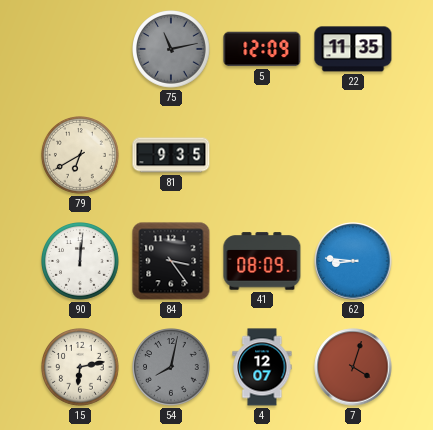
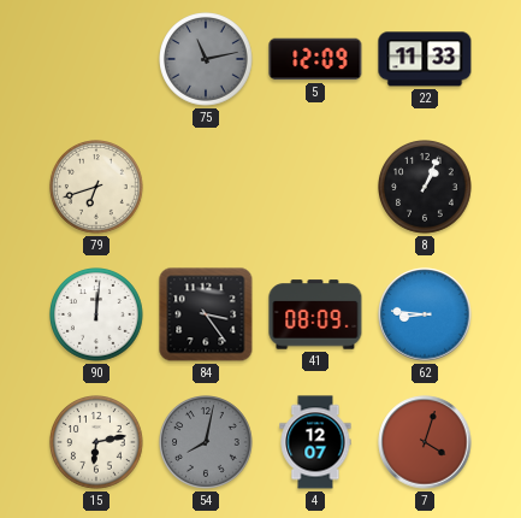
22: 11:35 -> 11:33
79: 6:40 -> 6:42
81: 9:35 -> none
8: none -> 1:04
